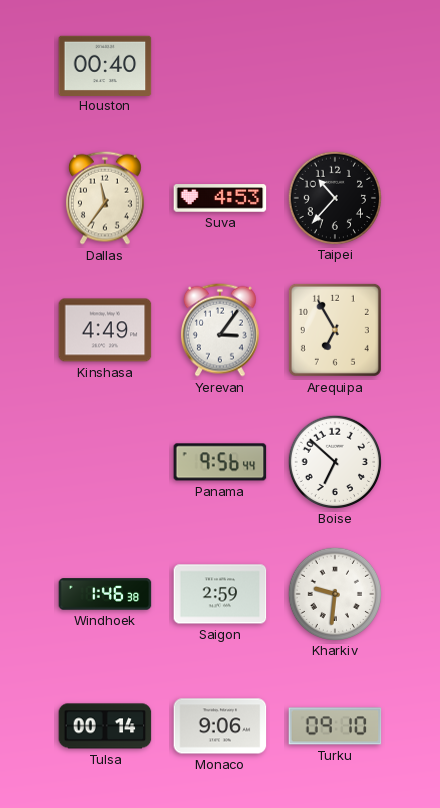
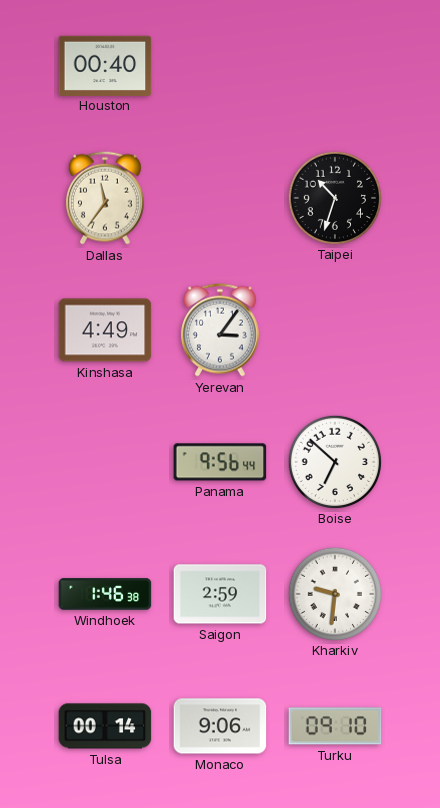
Suva: 4:53 -> none
Taipei: 10:37 -> 10:33
Arequipa: 6:55 -> none
